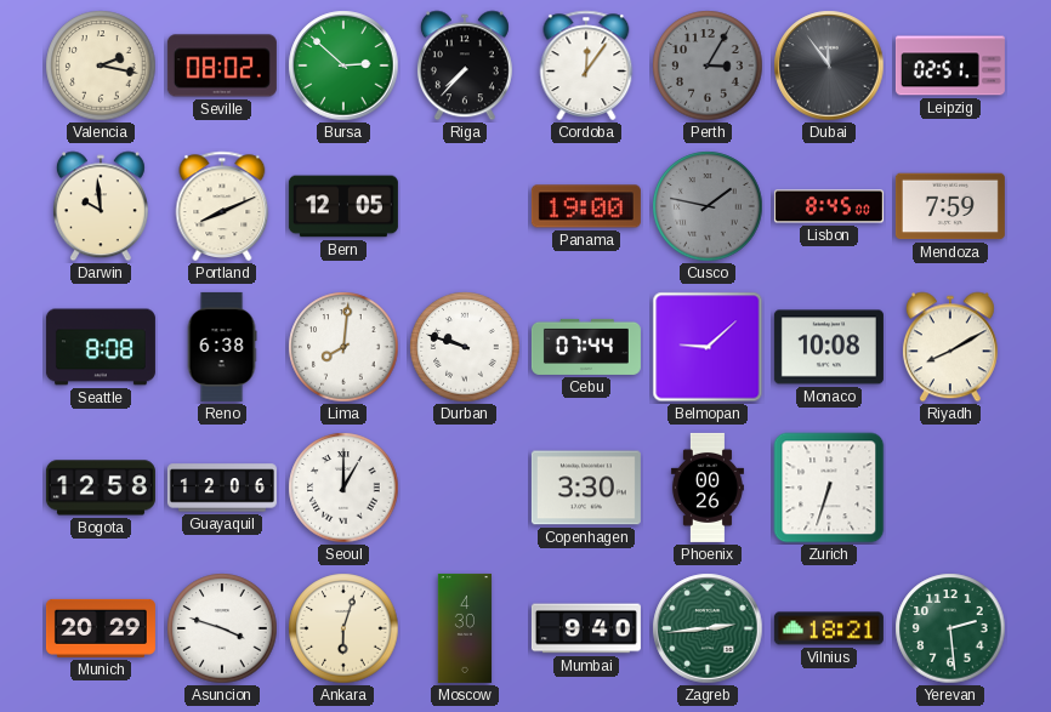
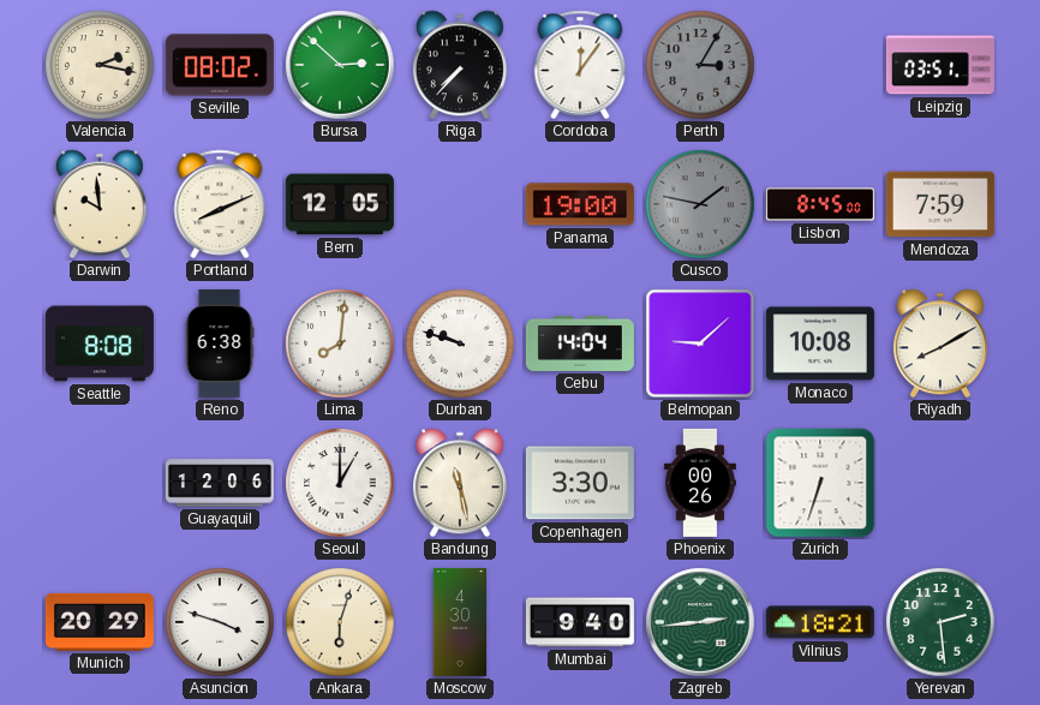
Dubai: 11:54 -> none
Leipzig: 02:51 -> 03:51
Cebu: 07:44 -> 14:04
Bogota: 12:58 -> none
Bandung: none -> 11:28
